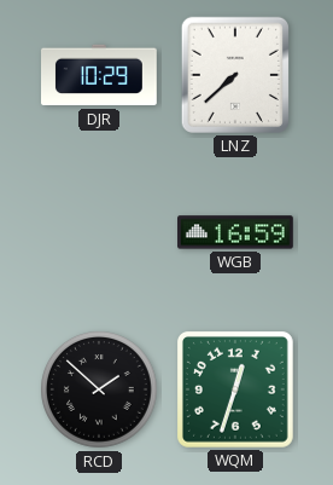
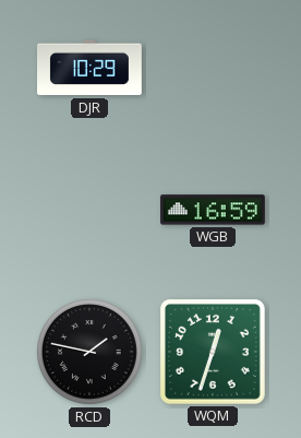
LNZ: 7:38 -> none
RCD: 1:52 -> 1:47
